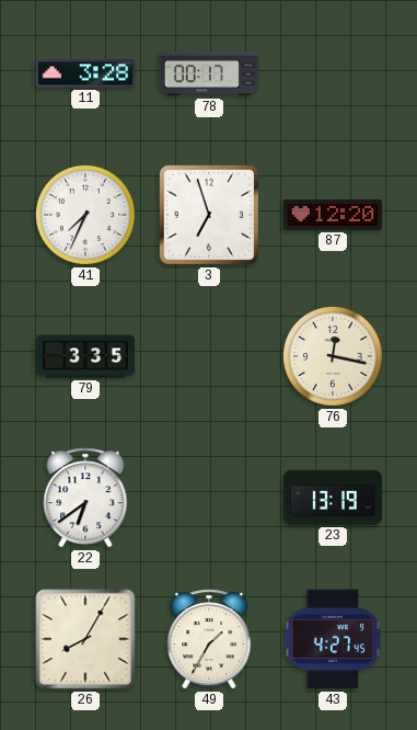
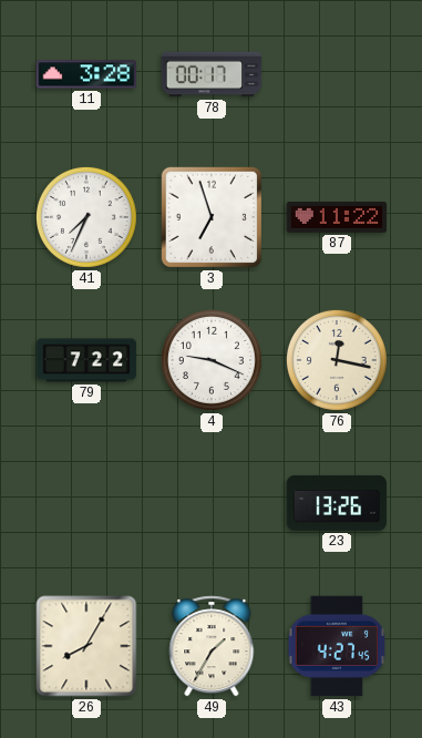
87: 12:20 -> 11:22
79: 3:35 -> 7:22
4: none -> 9:19
22: 6:39 -> none
23: 13:19 -> 13:26
